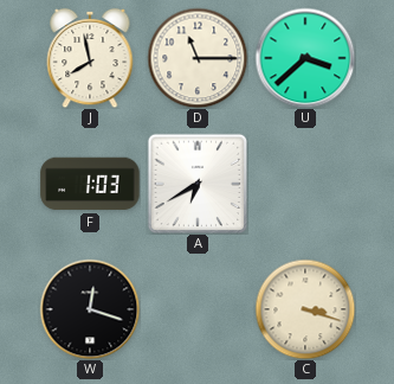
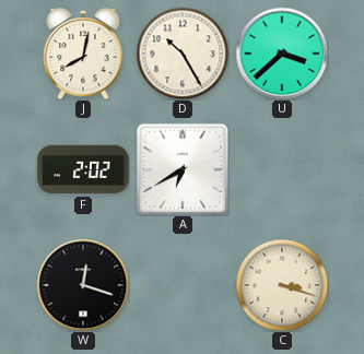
J: 7:58 -> 8:02
D: 11:15 -> 10:25
F: 1:03 -> 2:02
